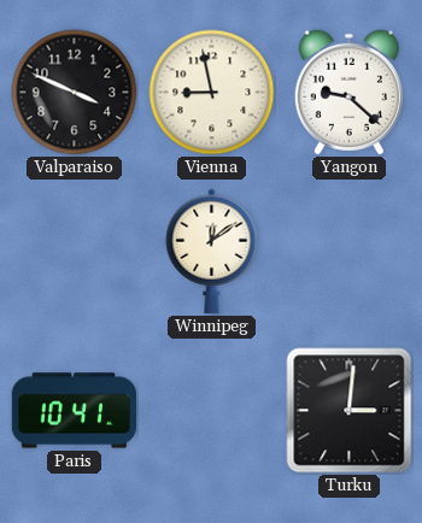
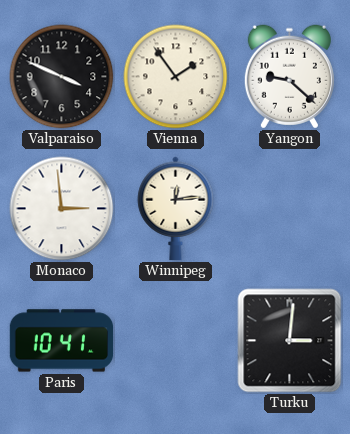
Vienna: 8:58 -> 1:54
Monaco: none -> 2:59
Winnipeg: 12:09 -> 12:14
